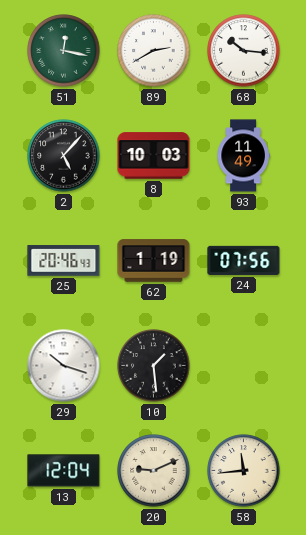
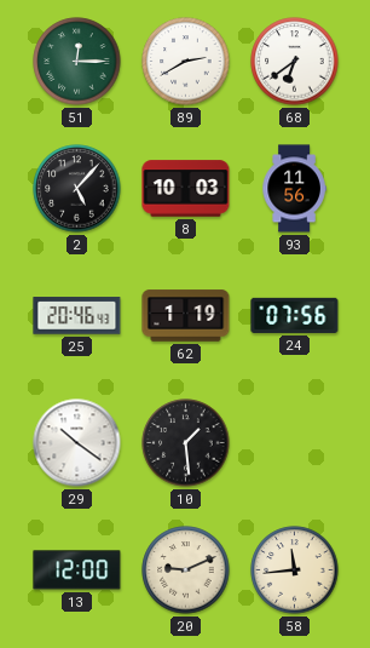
51: 12:17 -> 12:15
68: 10:16 -> 6:39
93: 11:49 -> 11:56
29: 10:18 -> 10:21
13: 12:04 -> 12:00
